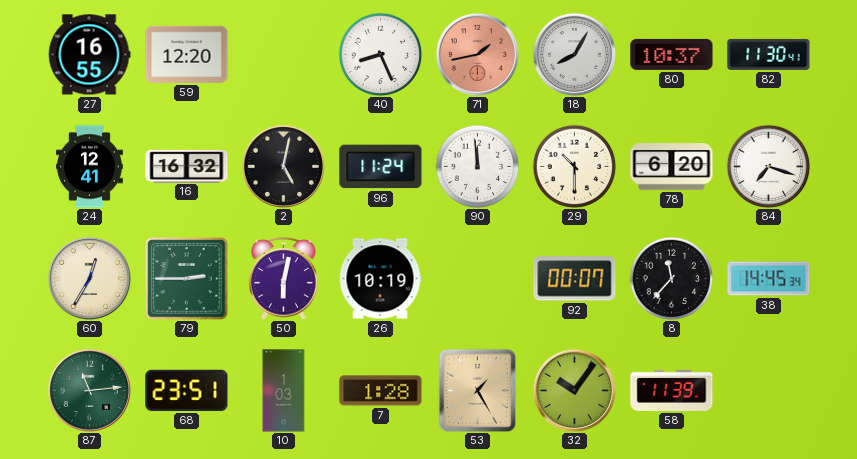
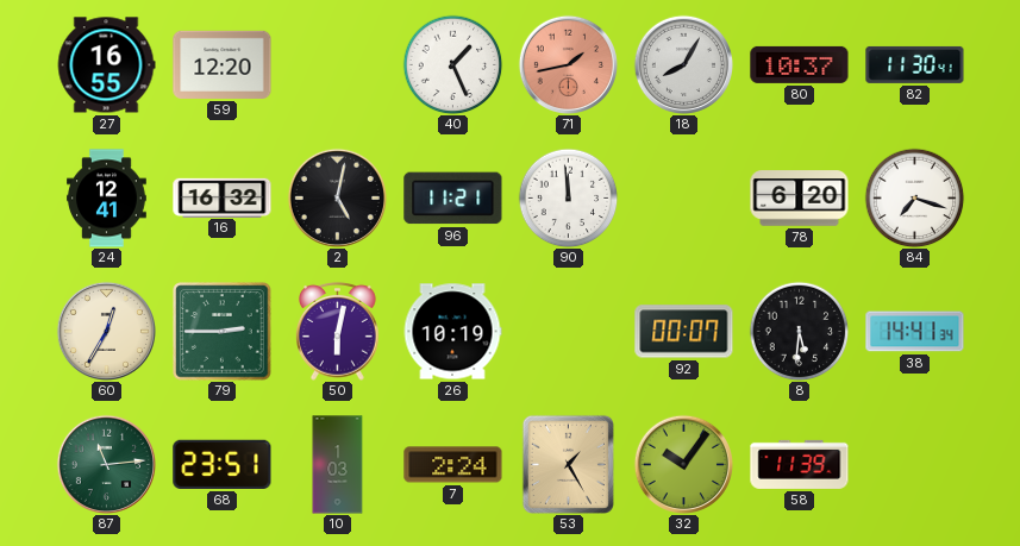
40: 8:26 -> 1:26
96: 11:24 -> 11:21
29: 10:30 -> none
8: 11:37 -> 5:31
38: 14:45 -> 14:41
7: 1:28 -> 2:24
